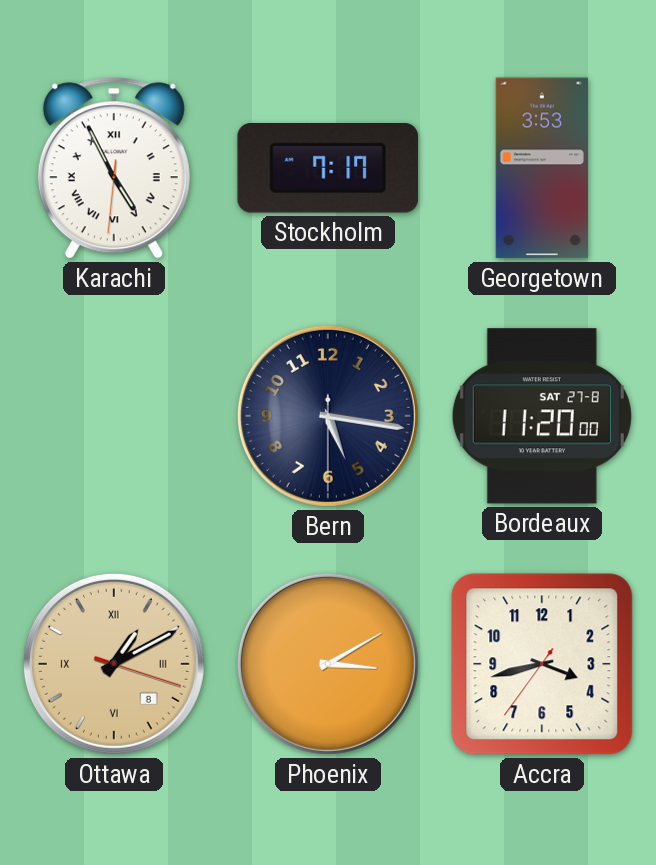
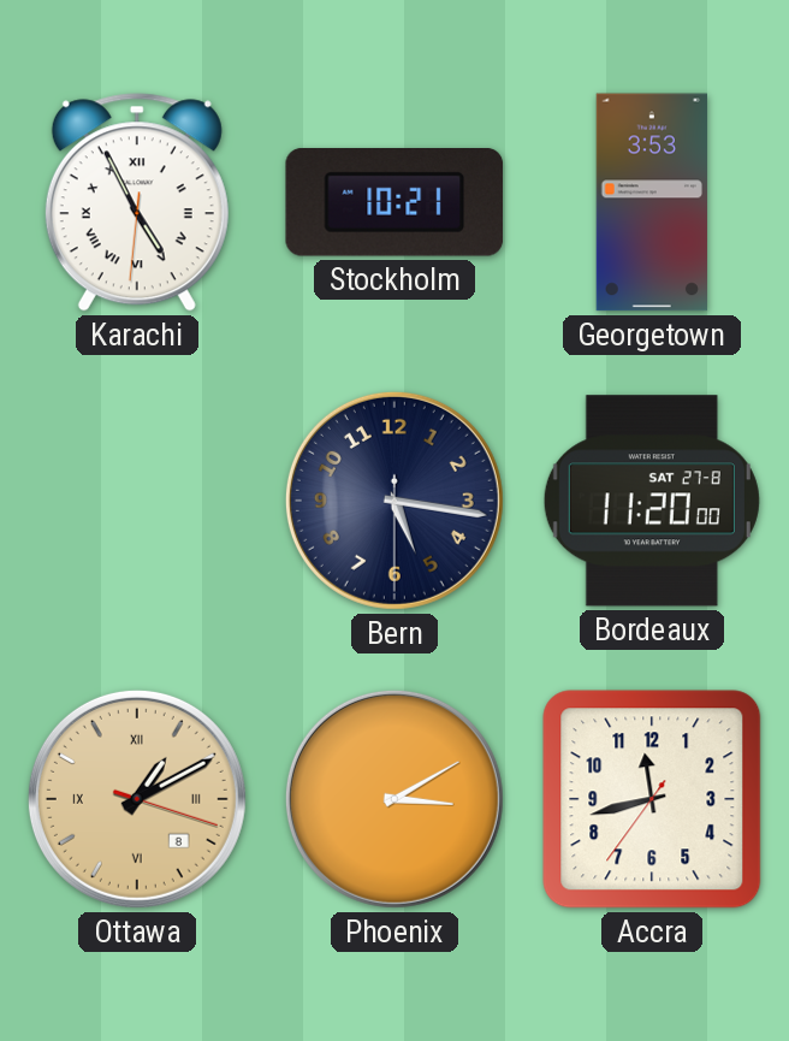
Stockholm: 7:17 -> 10:21
Accra: 3:42 -> 11:42
